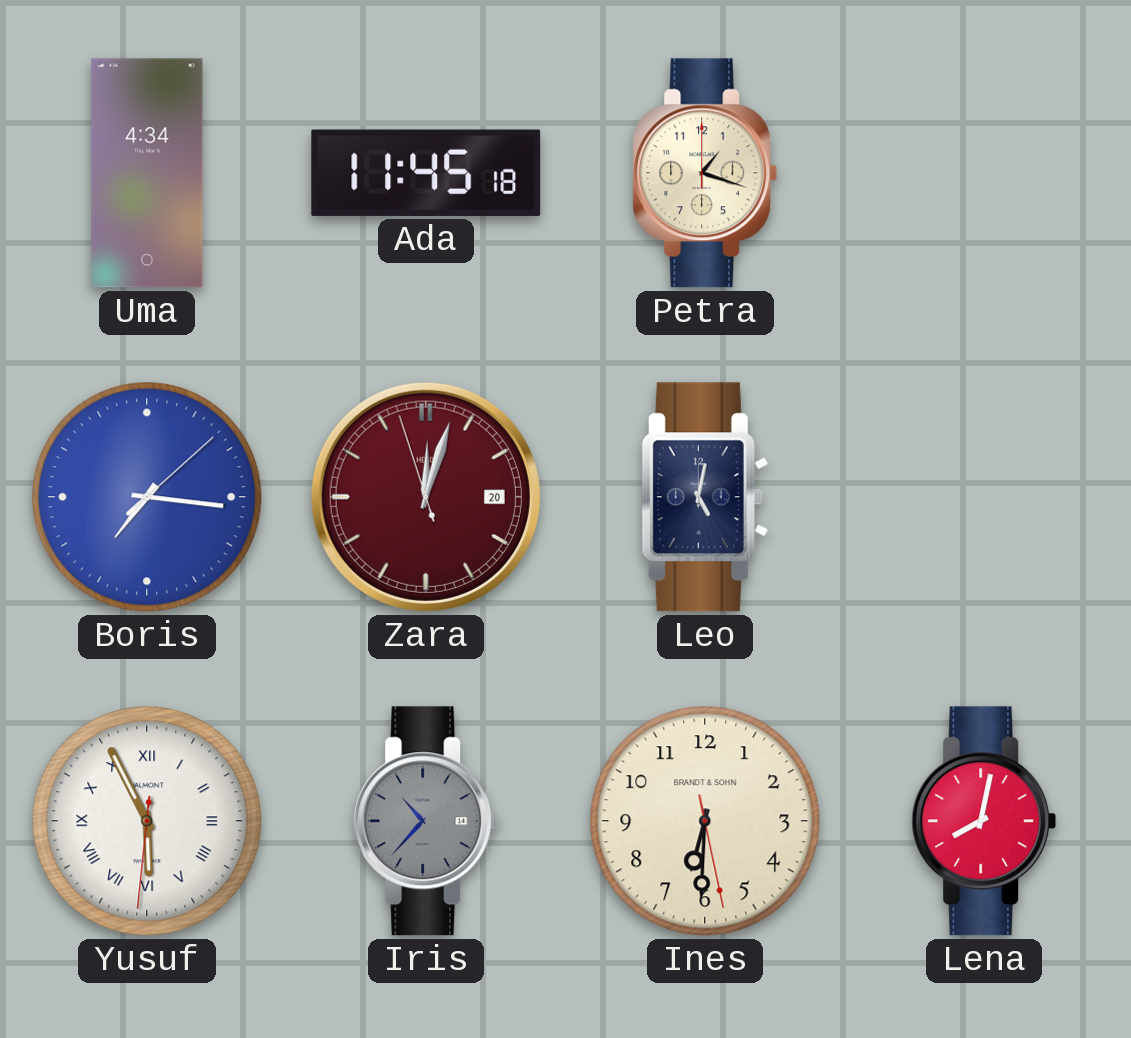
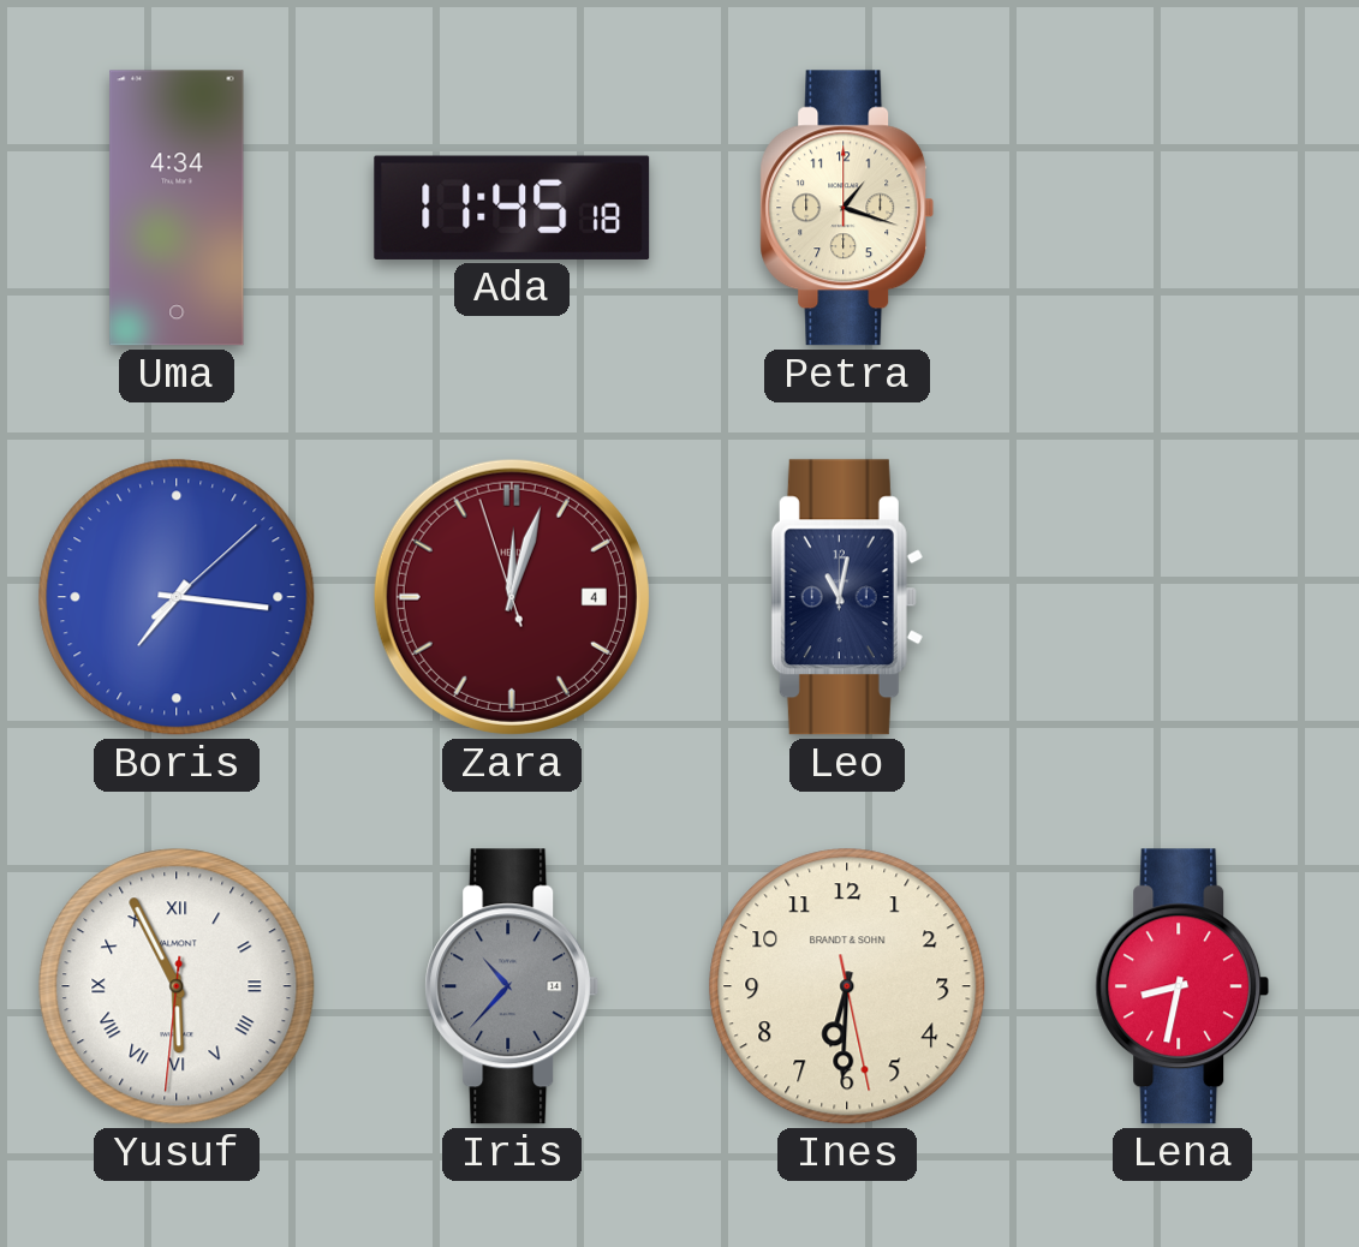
Zara date: 20 -> 4
Leo: 5:02 -> 11:02
Lena: 8:02 -> 8:32
